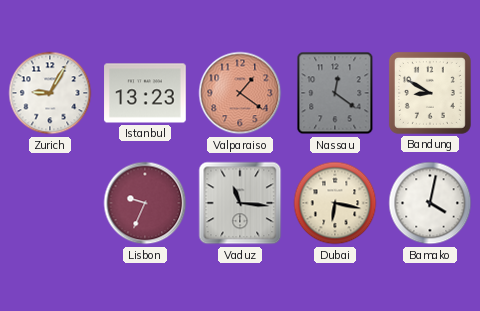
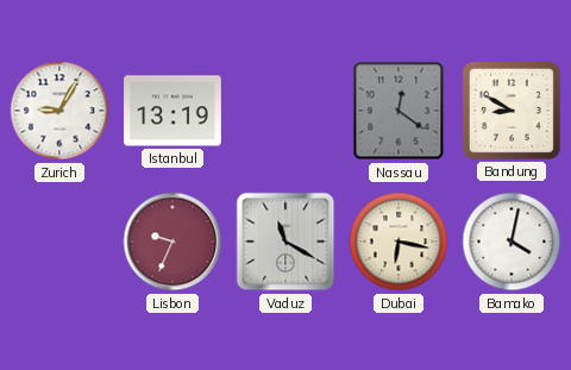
Istanbul: 13:23 -> 13:19
Valparaiso: 1:21 -> none
Vaduz: 11:16 -> 11:20
